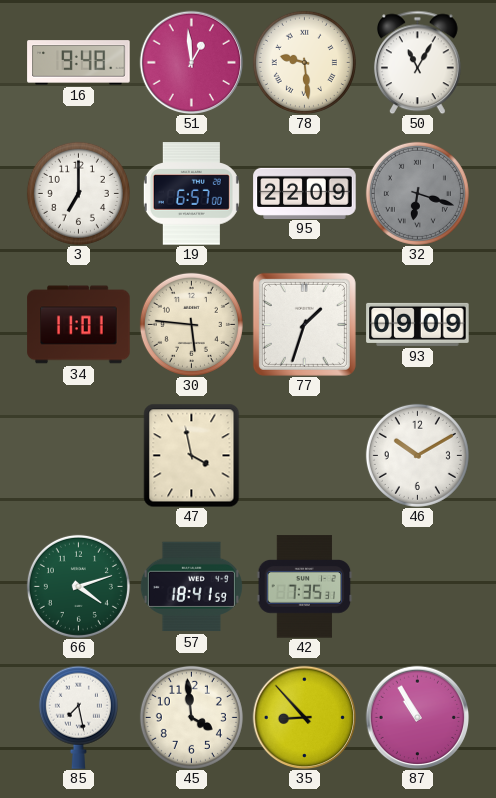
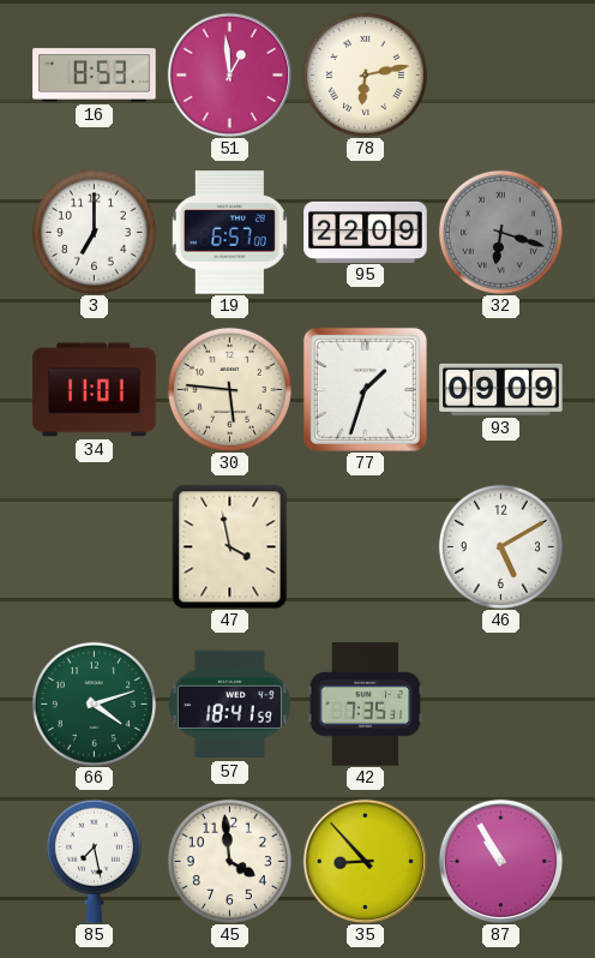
16: 9:48 -> 8:53
78: 9:29 -> 6:13
50: 11:05 -> none
46: 10:10 -> 5:10
